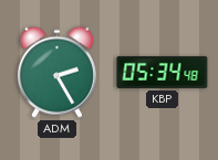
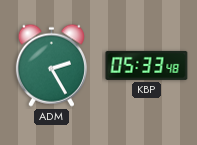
KBP: 05:34 -> 05:33
